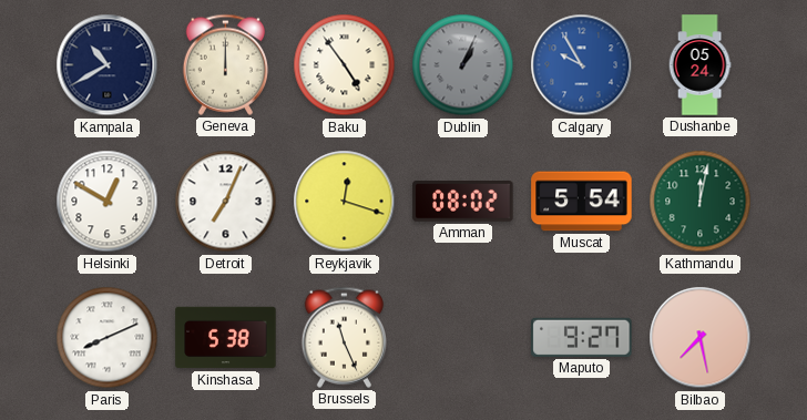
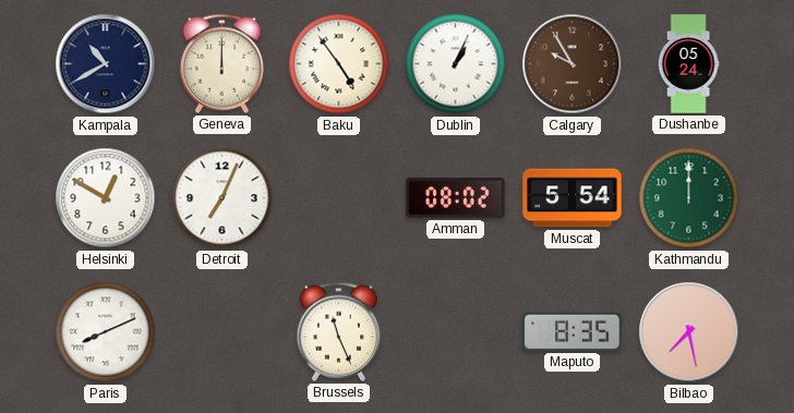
Dublin dial: grey -> white
Calgary dial: blue -> brown
Reykjavik: 12:18 -> none
Kathmandu: 12:02 -> 12:00
Kinshasa: 5:38 -> none
Maputo: 9:27 -> 8:35
